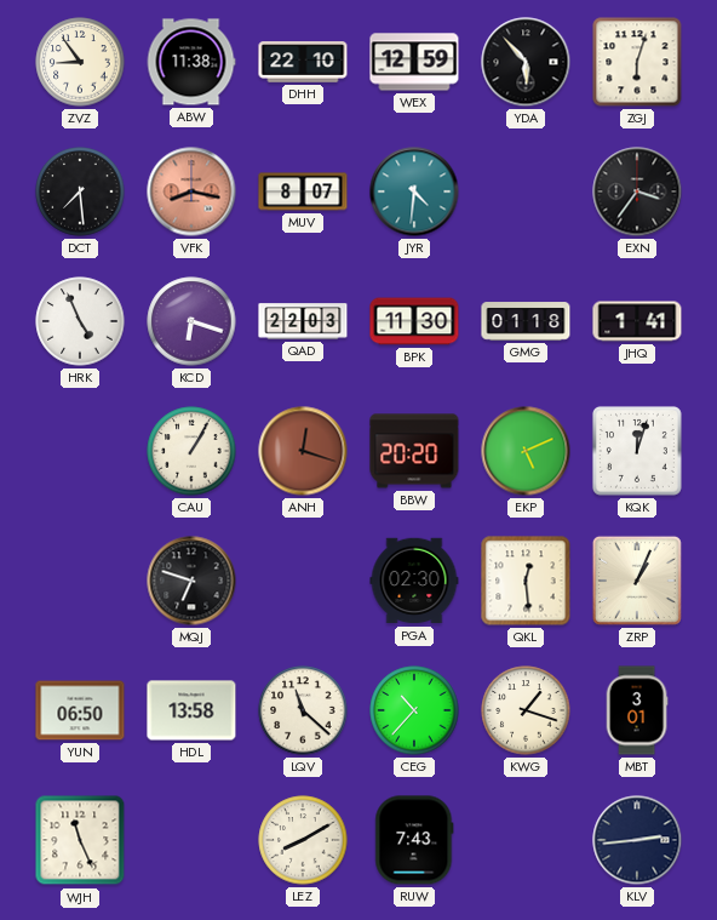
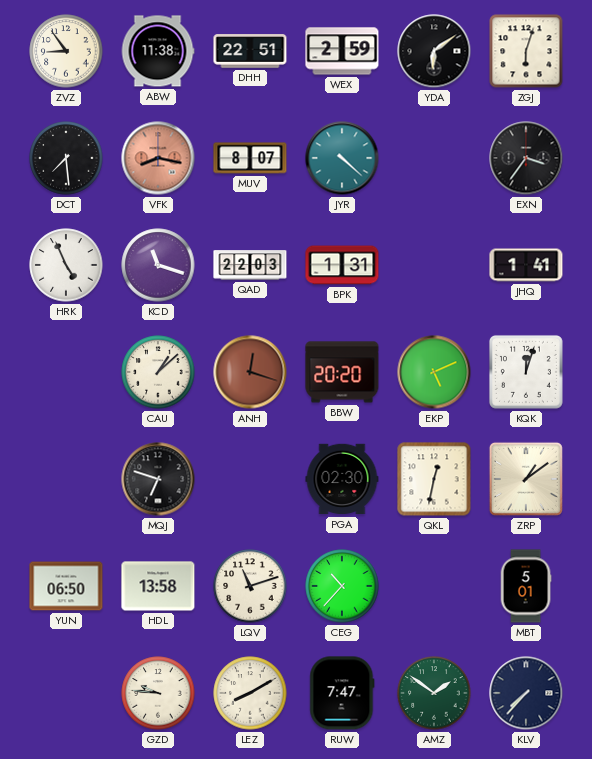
DHH: 22:10 -> 22:51
WEX: 12:59 -> 2:59
YDA: 5:53 -> 6:09
JYR: 4:31 -> 4:22
KCD: 6:18 -> 11:18
BPK: 11:30 -> 1:31
GMG: 01:18 -> none
CAU: 1:05 -> 1:08
QKL: 12:29 -> 12:32
ZRP: 1:04 -> 1:09
LQV: 11:22 -> 11:12
KWG: 1:18 -> none
MBT: 3:01 -> 5:01
WJH: 11:26 -> none
GZD: none -> 9:46
RUW: 7:43 -> 7:47
AMZ: none -> 1:51
KLV: 2:44 -> 7:37
